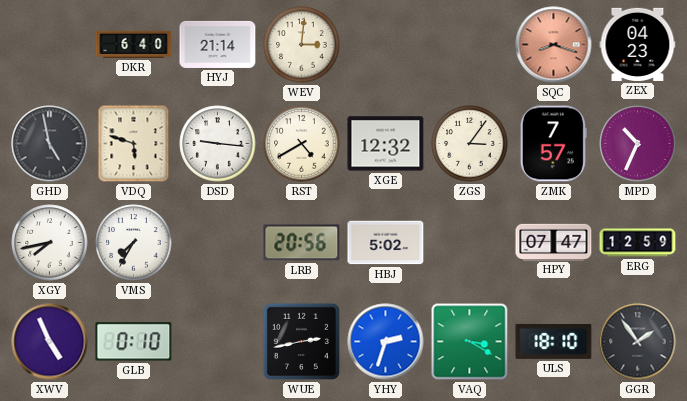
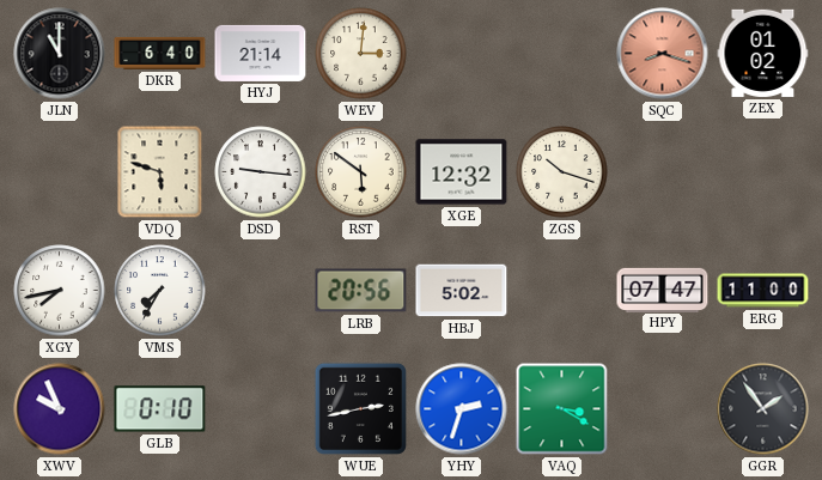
JLN: none -> 11:00
ZEX: 04:23 -> 01:02
GHD: 4:58 -> none
RST: 4:40 -> 5:51
ZGS: 3:06 -> 10:18
ZMK: 7:57 -> none
MPD: 10:34 -> none
ERG: 12:59 -> 11:00
XWV: 4:56 -> 9:56
ULS: 18:10 -> none
